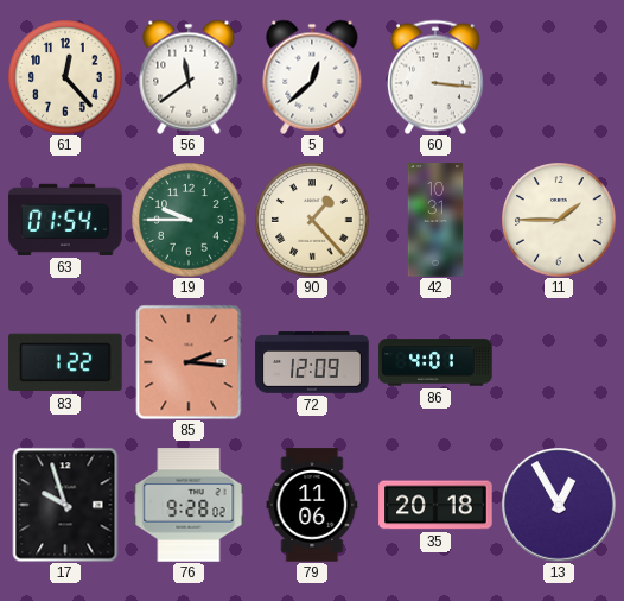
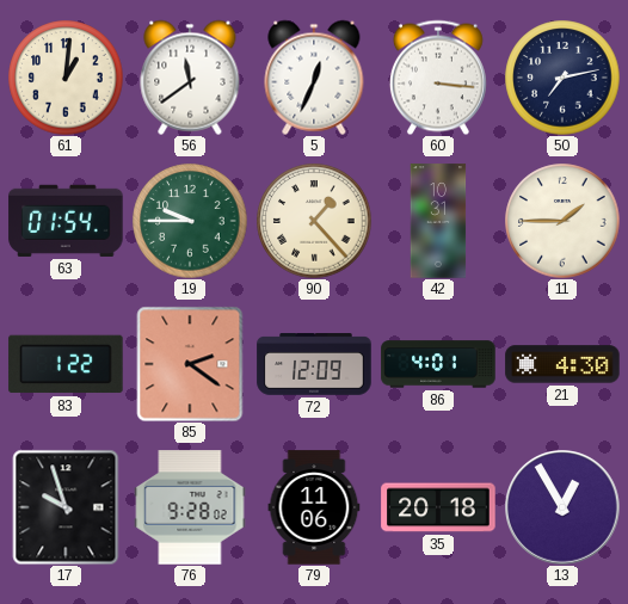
61: 12:23 -> 1:01
5: 12:38 -> 12:34
50: none -> 7:13
85: 2:16 -> 2:21
21: none -> 4:30
